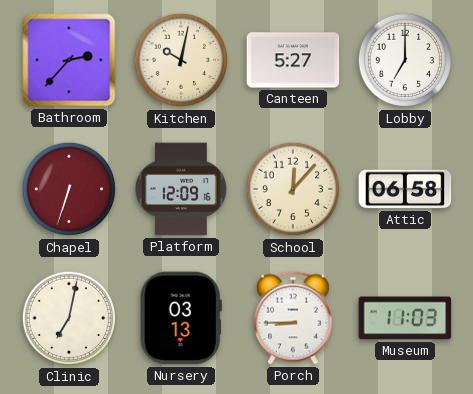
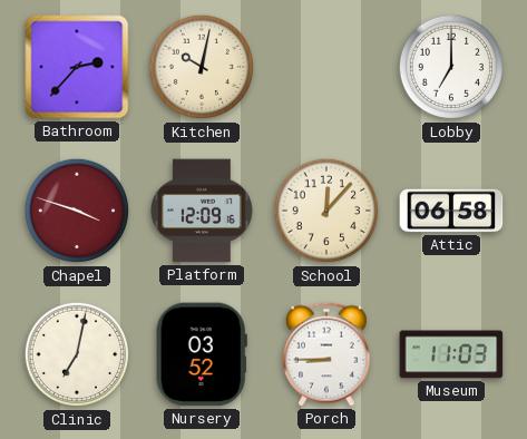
Canteen: 5:27 -> none
Chapel: 6:33 -> 3:48
Nursery: 03:13 -> 03:52
